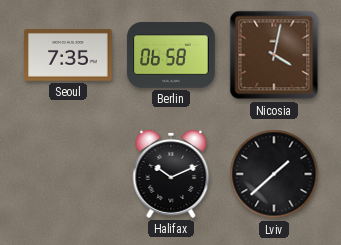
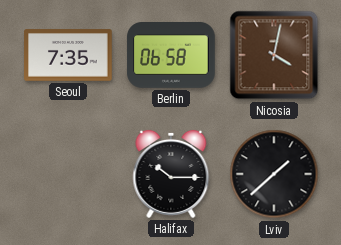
Halifax: 10:11 -> 10:15
